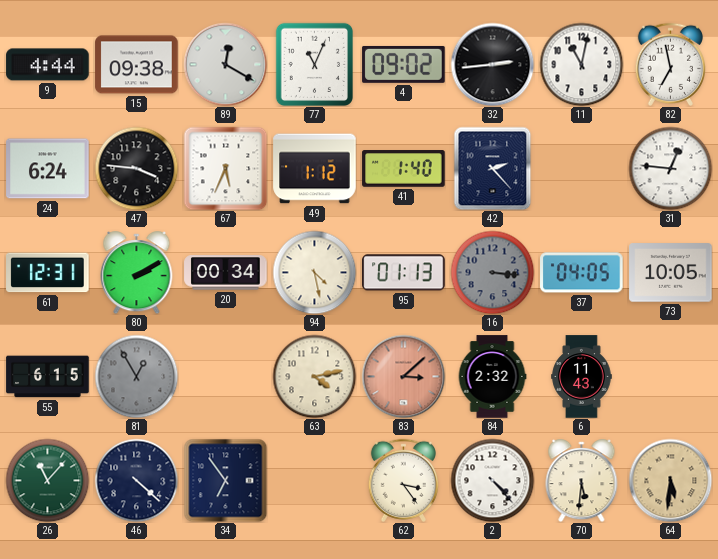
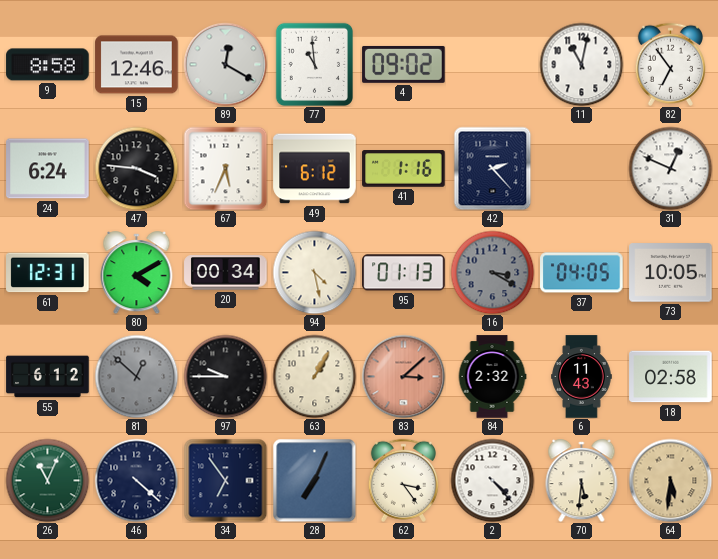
9: 4:44 -> 8:58
15: 09:38 -> 12:46
77: 11:04 -> 10:59
32: 2:44 -> none
82: 6:58 -> 6:54
49: 1:12 -> 6:12
41: 1:40 -> 1:16
31: 12:46 -> 12:49
80: 2:10 -> 4:10
16: 3:16 -> 3:20
55: 6:15 -> 6:12
81: 12:55 -> 12:52
97: none -> 9:45
63: 4:13 -> 1:05
18: none -> 02:58
26: 11:07 -> 11:04
28: none -> 7:04
